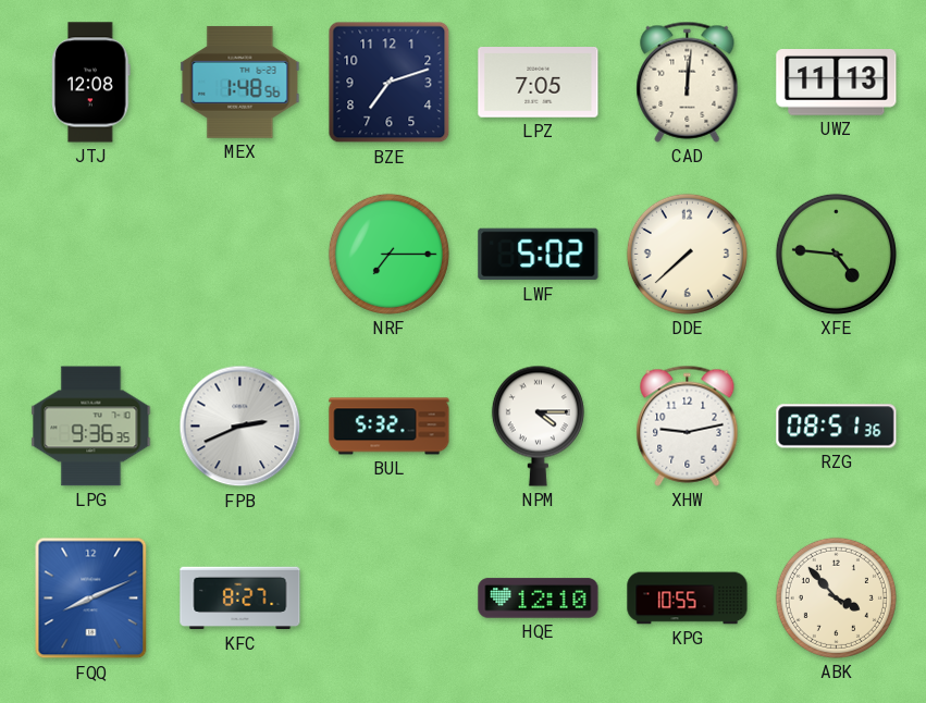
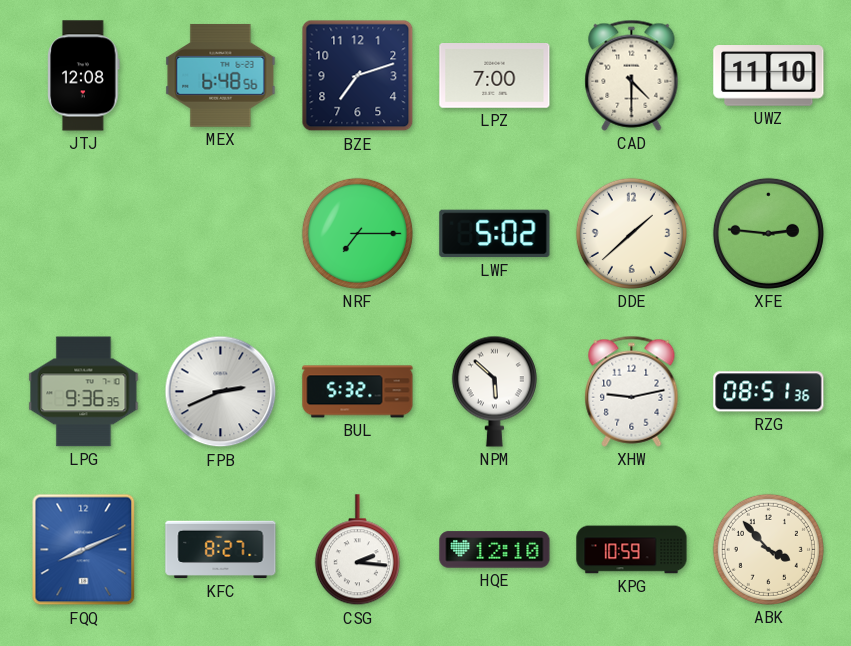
MEX: 1:48 -> 6:48
LPZ: 7:05 -> 7:00
CAD: 12:01 -> 4:30
UWZ: 11:13 -> 11:10
DDE: 7:38 -> 1:38
XFE: 4:46 -> 2:46
NPM: 4:15 -> 5:52
CSG: none -> 2:16
KPG: 10:55 -> 10:59
